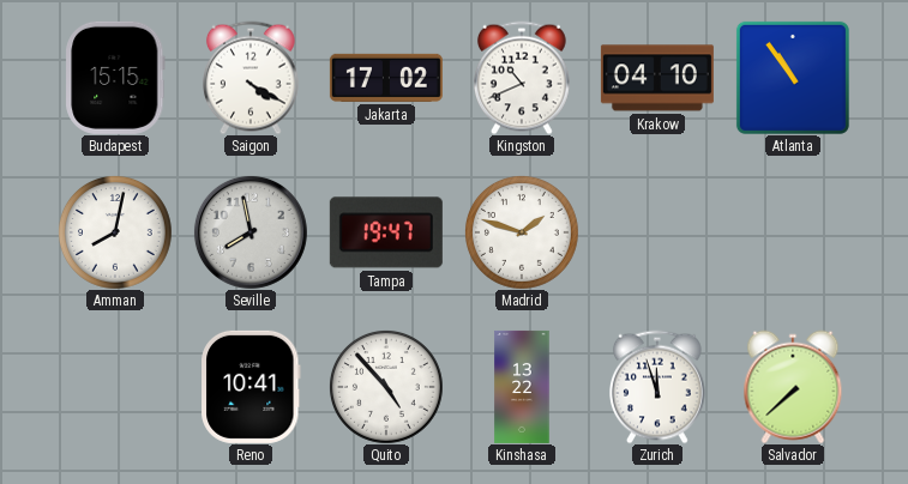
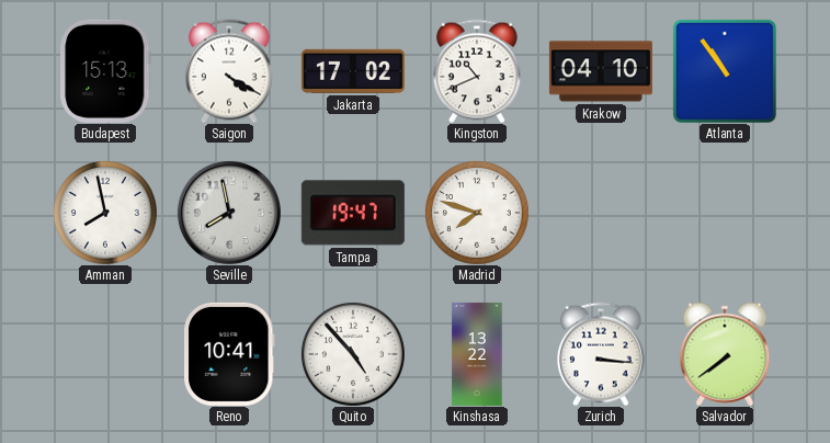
Budapest: 15:15 -> 15:13
Amman: 8:02 -> 7:58
Madrid: 1:48 -> 7:48
Zurich: 11:57 -> 3:16
Salvador: 7:38 -> 7:39
